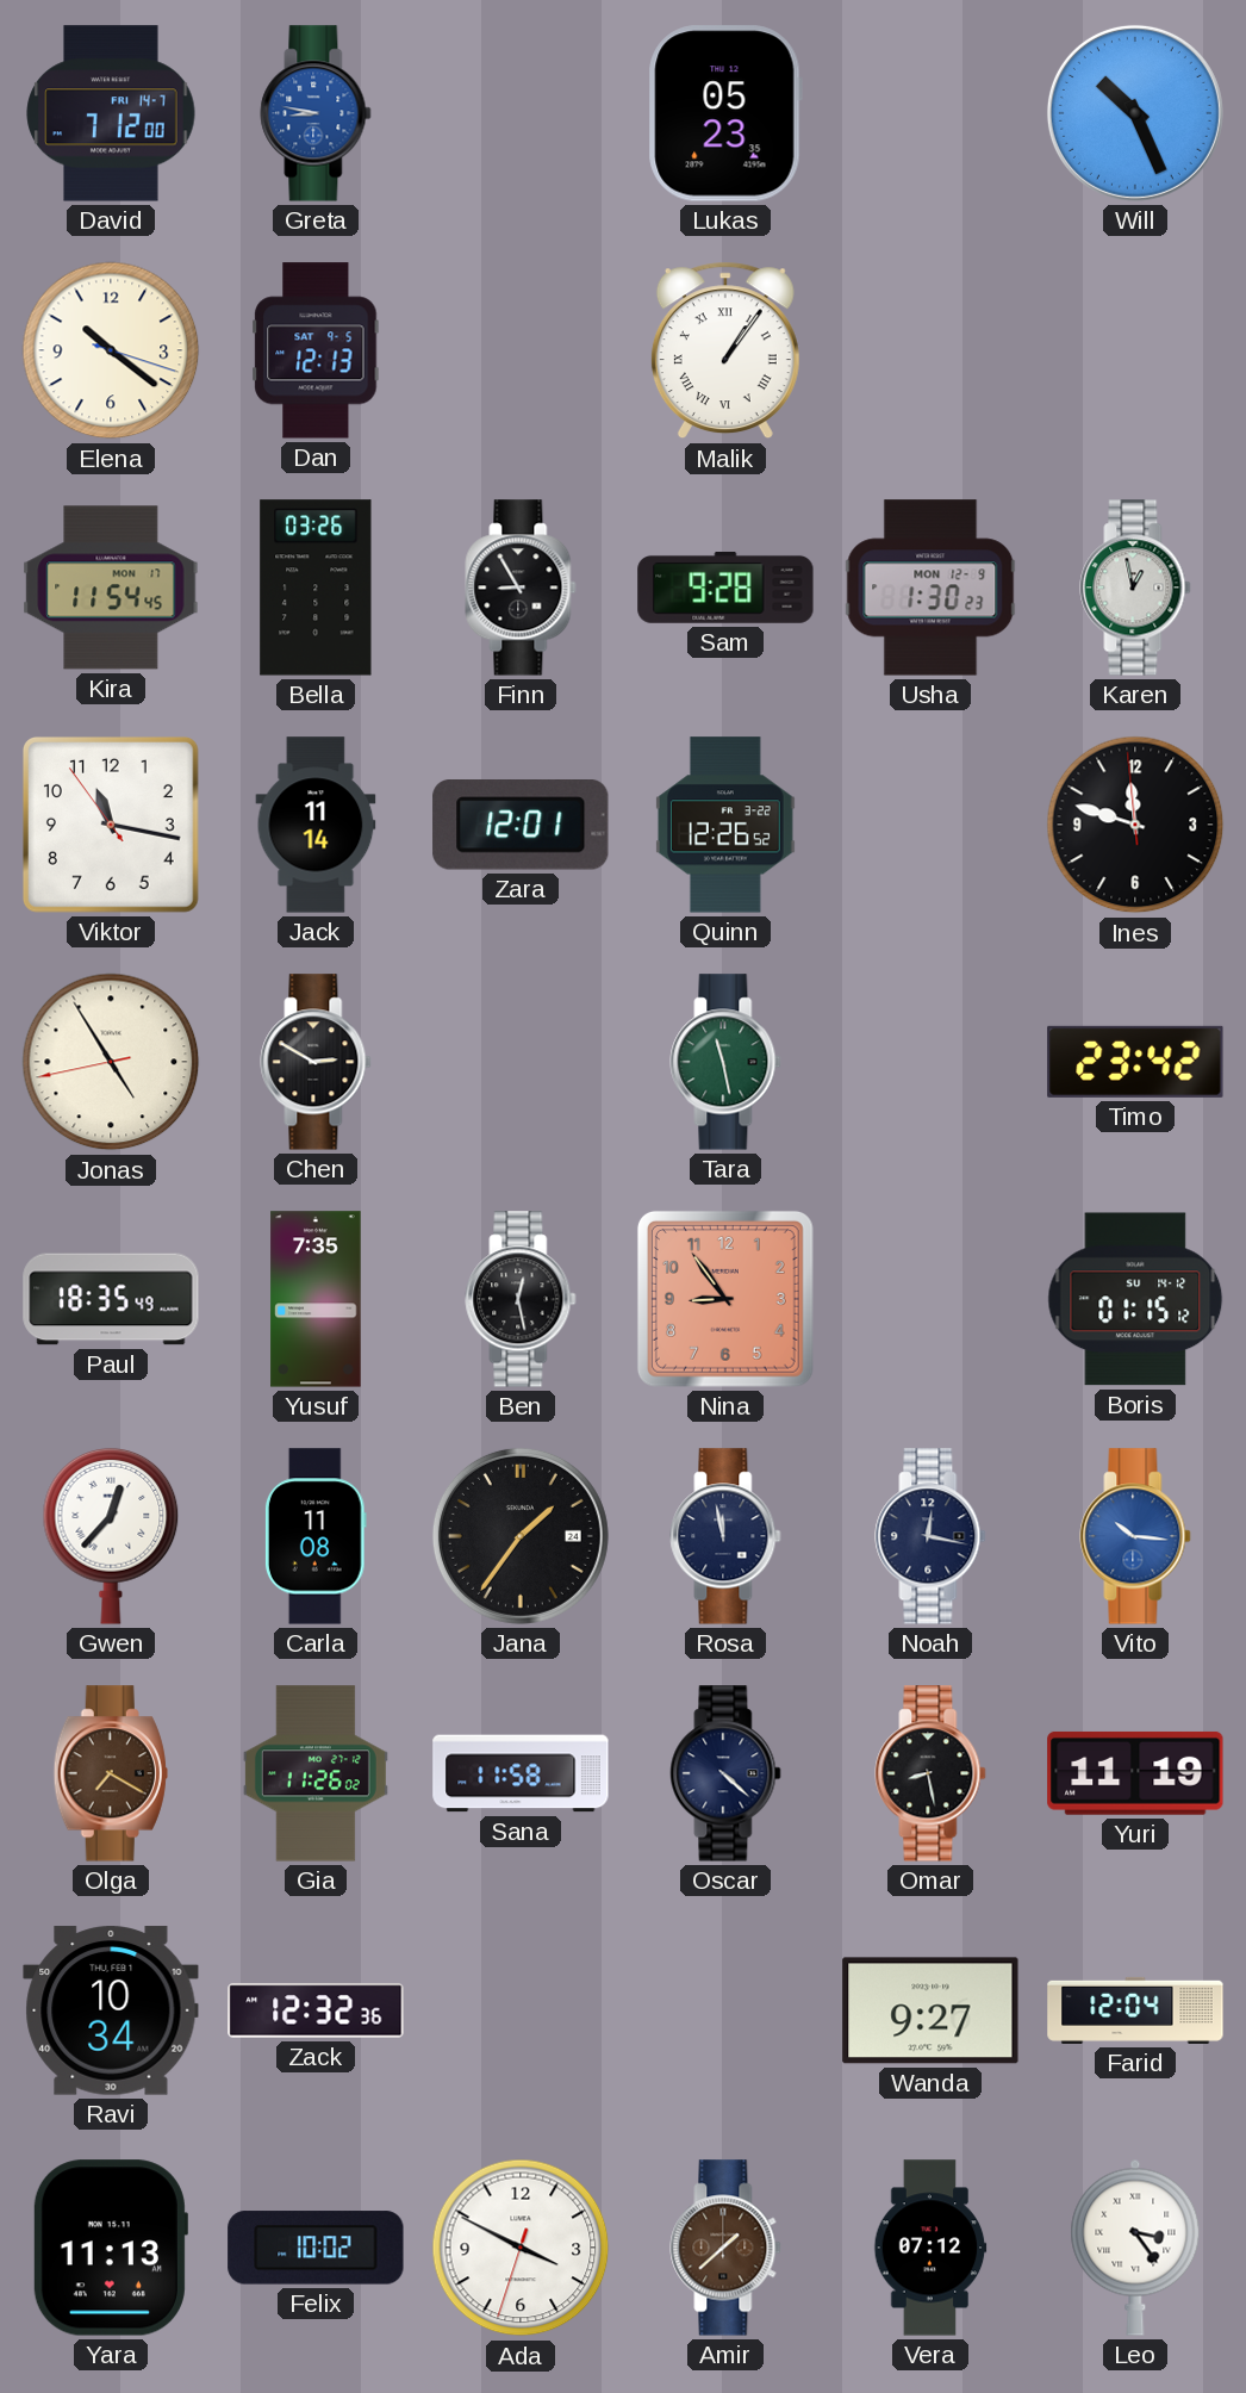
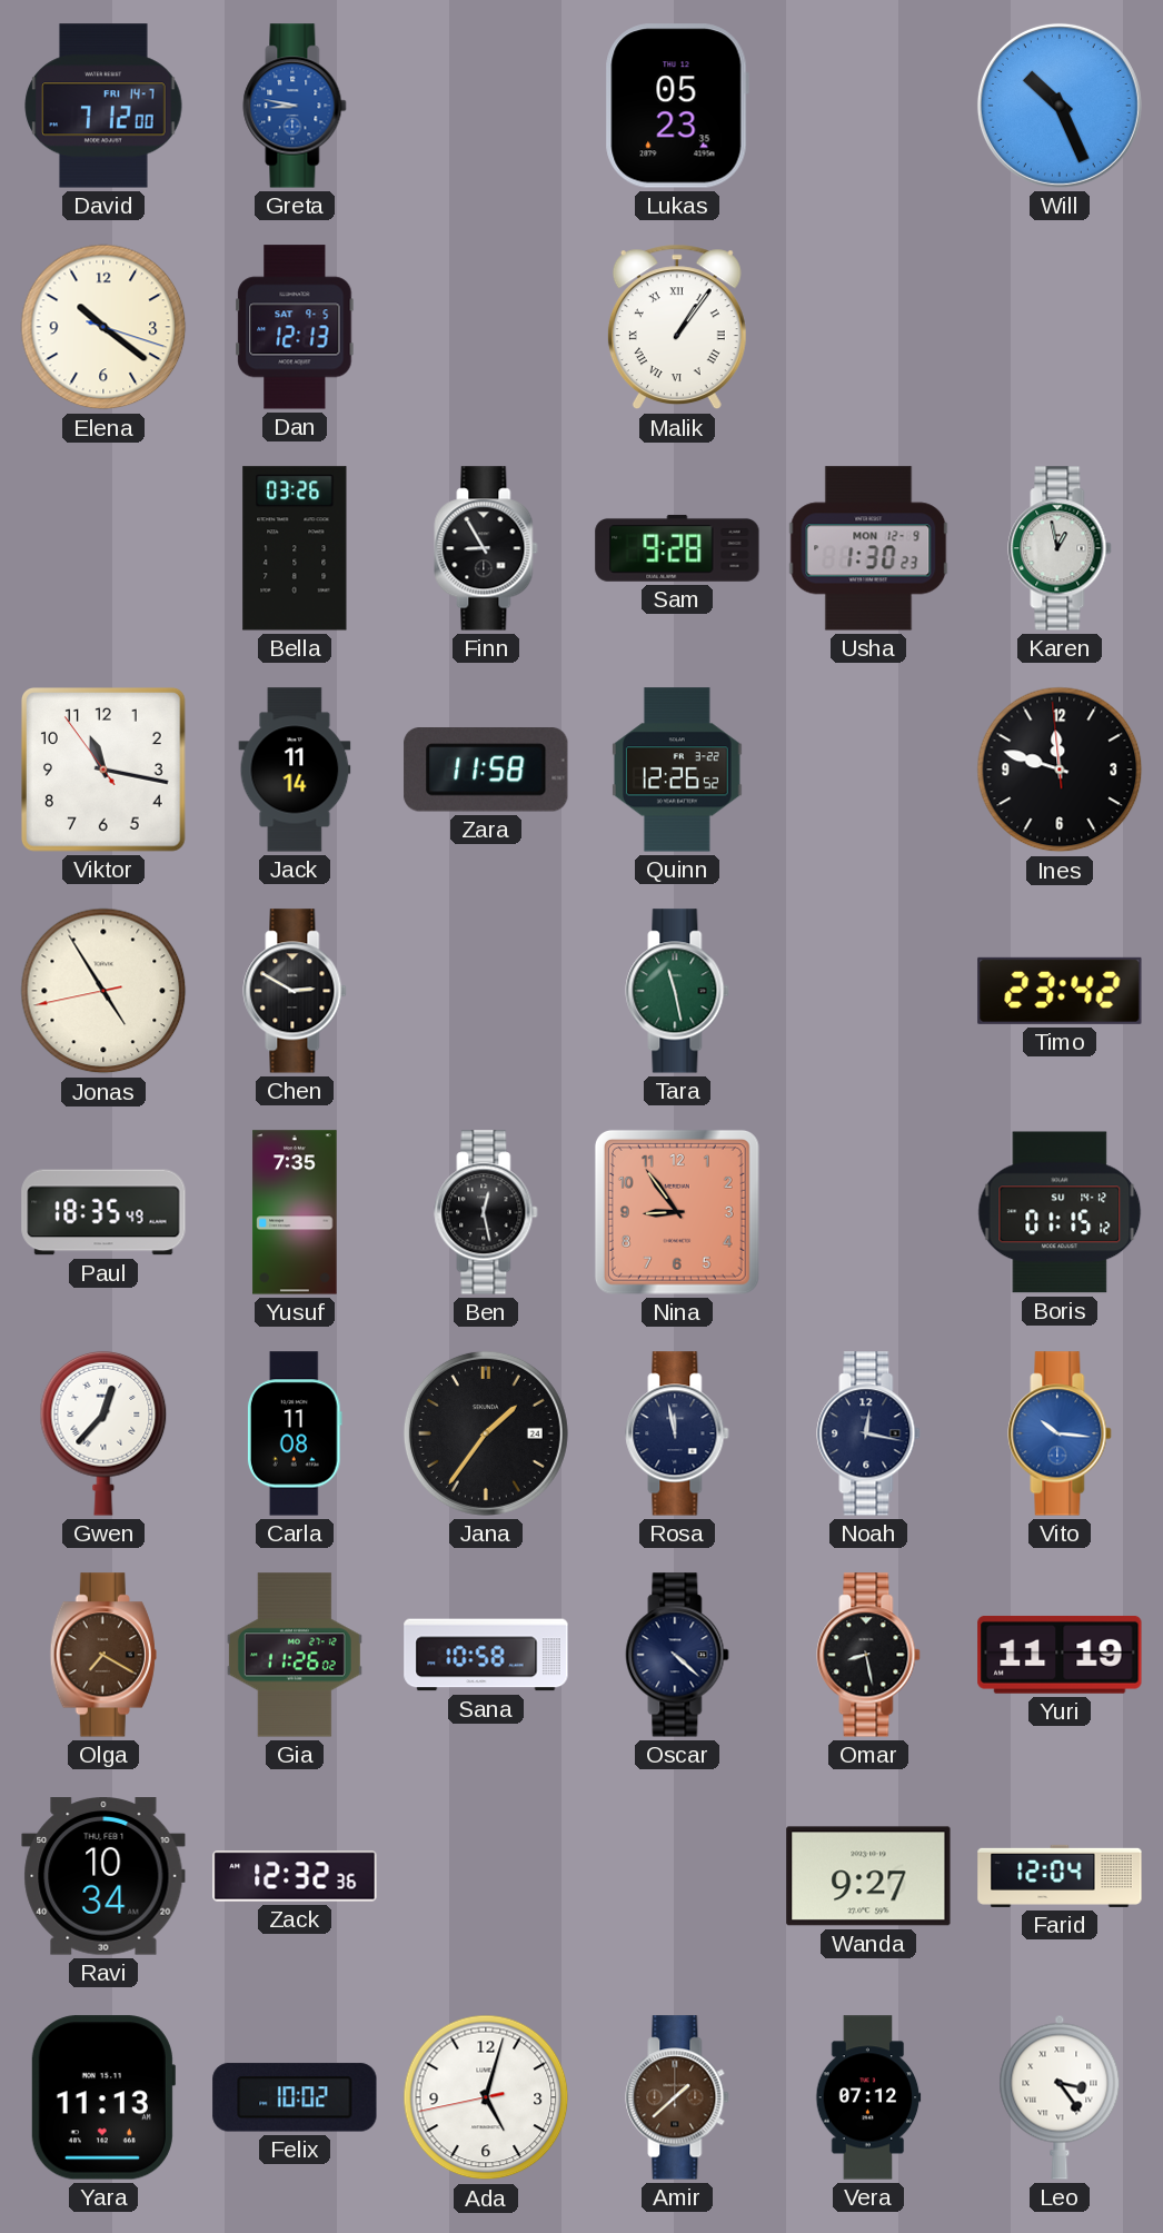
Kira: 11:54 -> none
Zara: 12:01 -> 11:58
Sana: 11:58 -> 10:58
Ada: 3:49 -> 5:02
